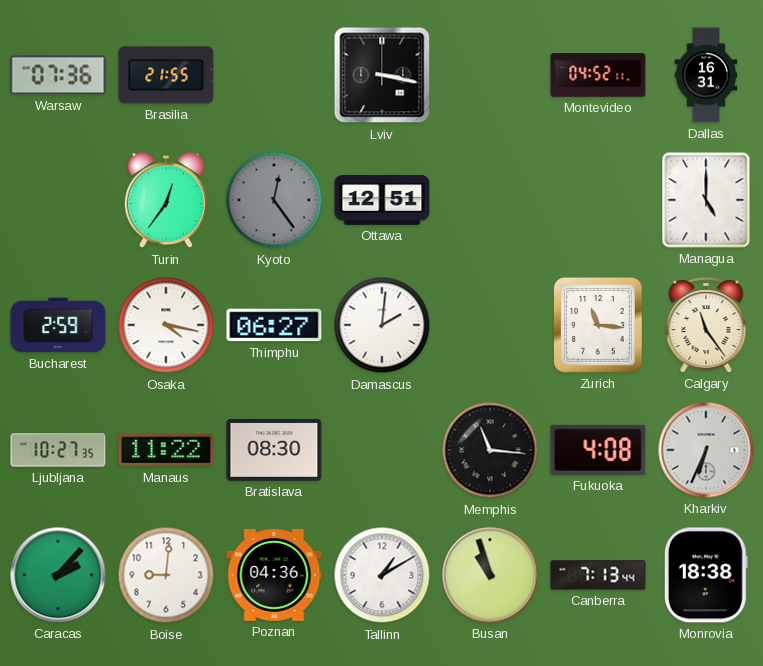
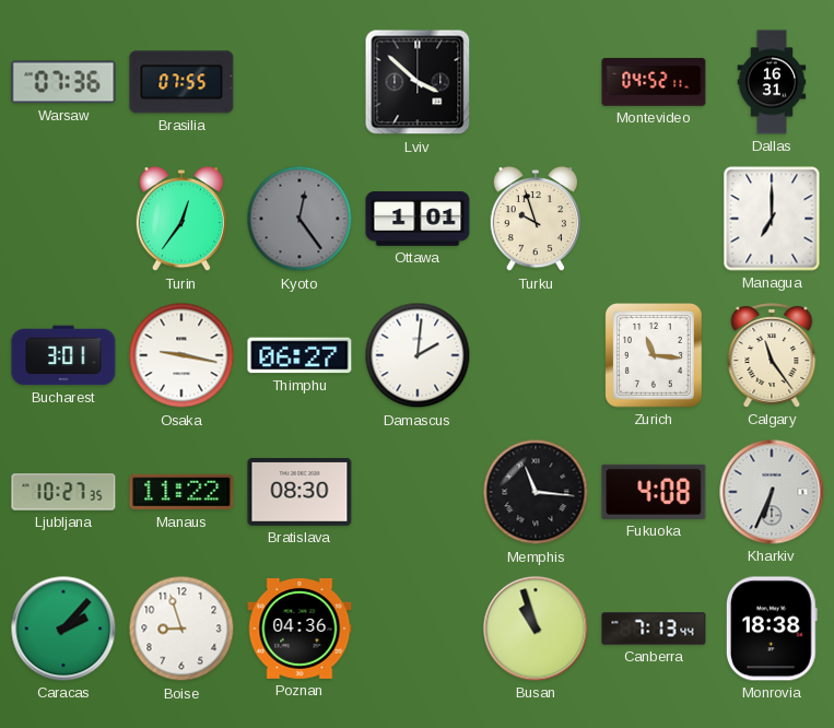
Brasilia: 21:55 -> 07:55
Lviv: 3:17 -> 3:52
Ottawa: 12:51 -> 1:01
Turku: none -> 9:57
Managua: 5:00 -> 7:00
Bucharest: 2:59 -> 3:01
Osaka: 4:17 -> 9:17
Boise: 9:01 -> 8:57
Tallinn: 1:10 -> none
